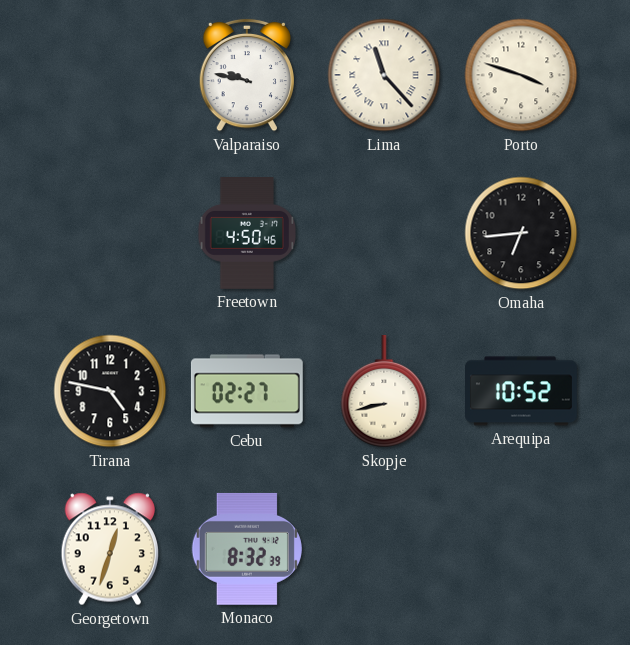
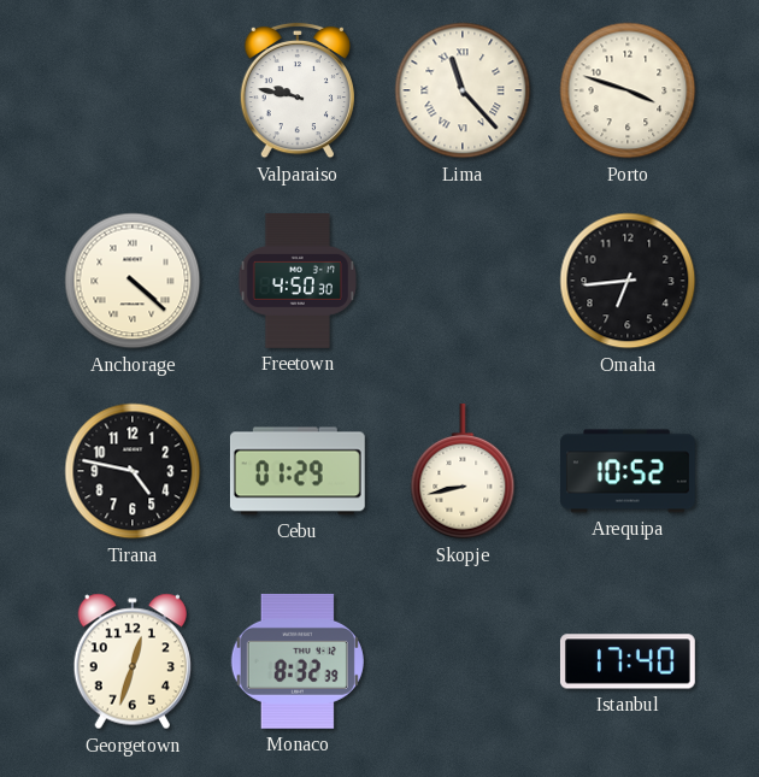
Anchorage: none -> 4:22
Freetown: 4:50:46 -> 4:50:30
Cebu: 02:27 -> 01:29
Istanbul: none -> 17:40
